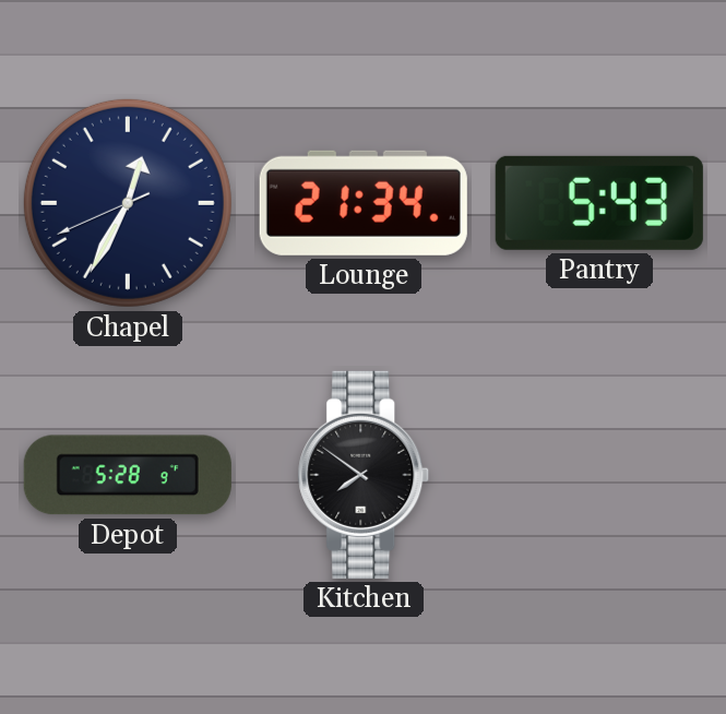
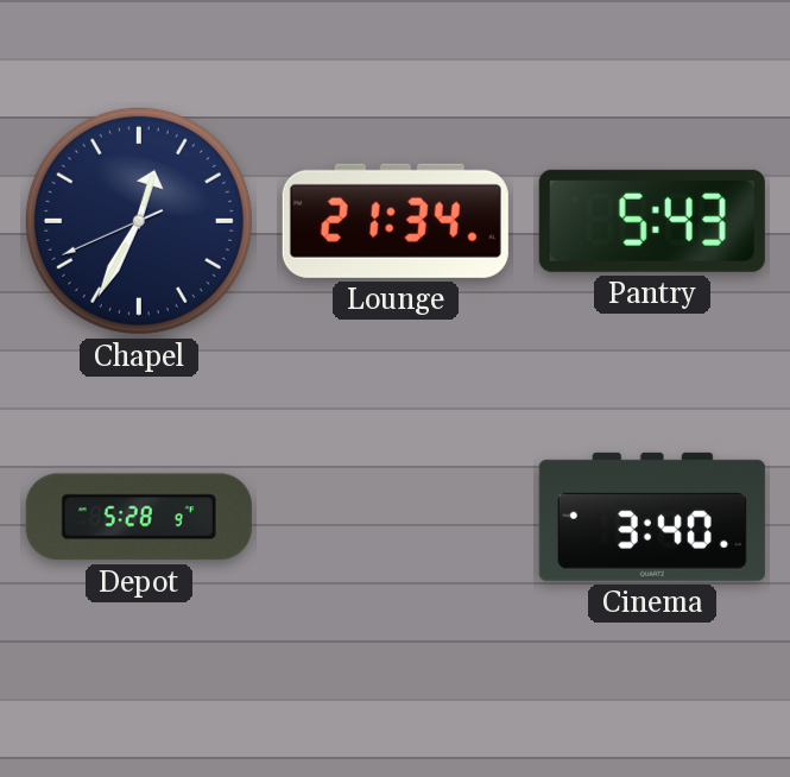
Kitchen: 7:51 -> none
Cinema: none -> 3:40
